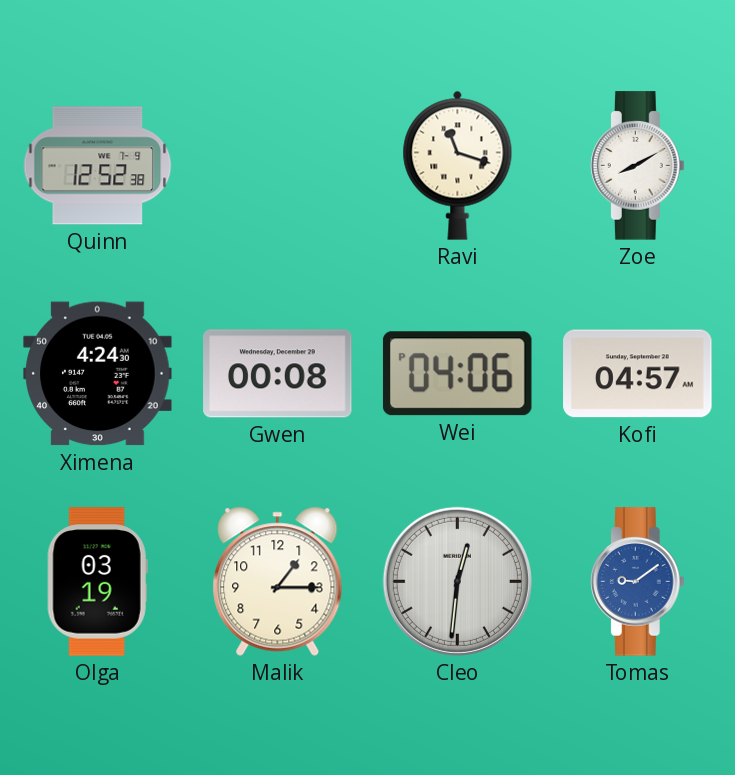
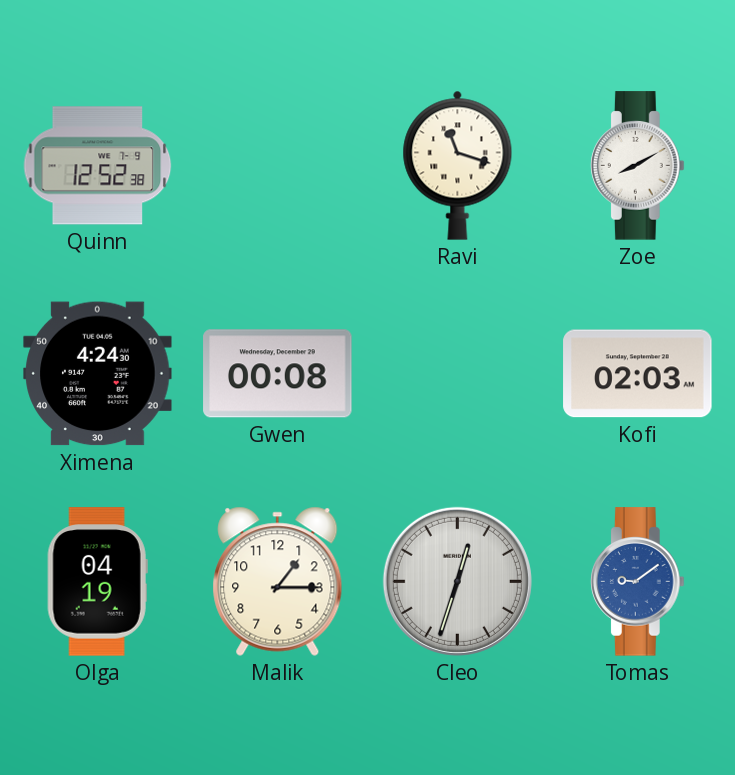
Wei: 04:06 -> none
Kofi: 04:57 -> 02:03
Olga: 03:19 -> 04:19
Cleo: 12:31 -> 12:33
